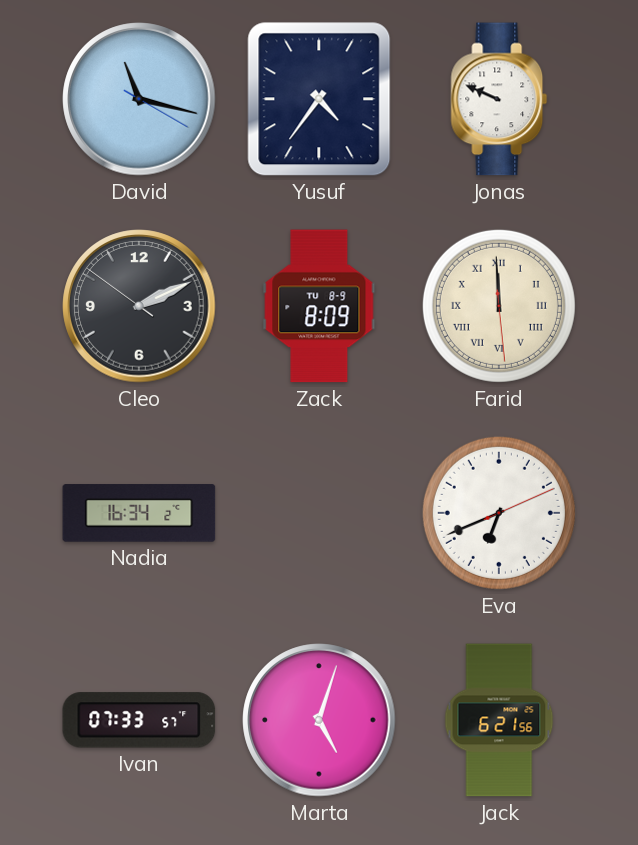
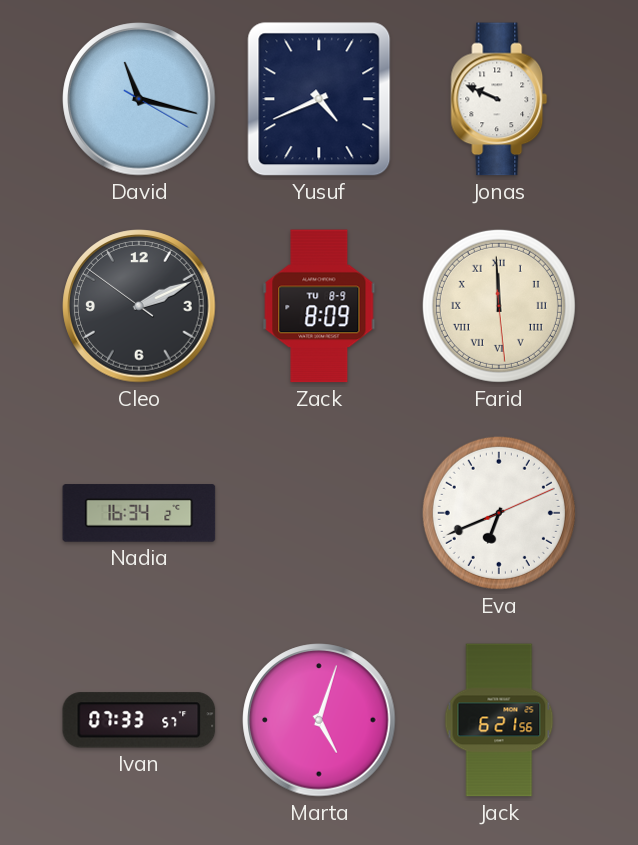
Yusuf: 4:36 -> 4:41
